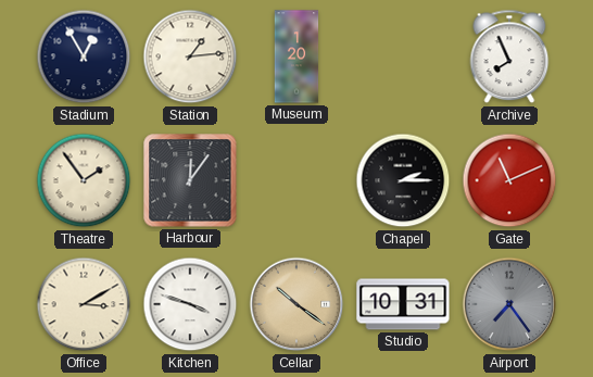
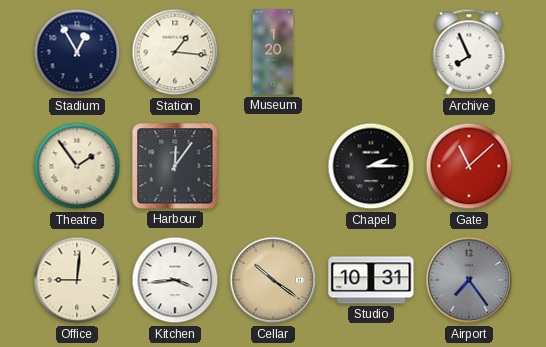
Station: 1:14 -> 1:16
Gate: 11:11 -> 11:08
Office: 3:10 -> 9:01
Kitchen: 3:48 -> 3:44
